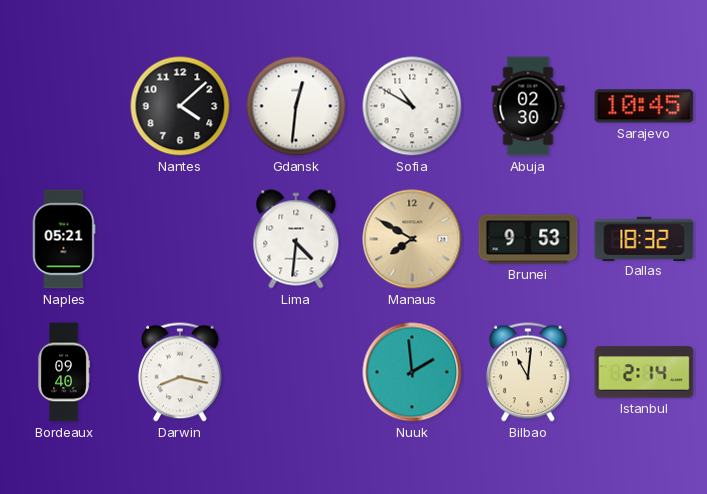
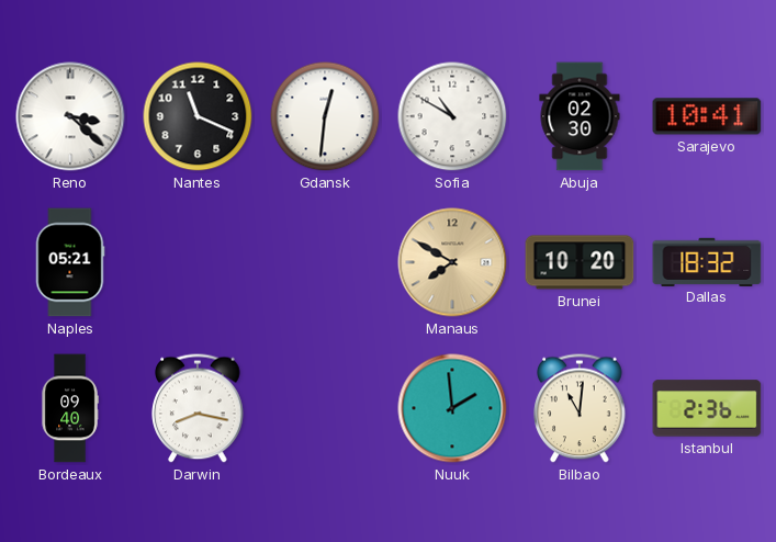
Reno: none -> 3:22
Nantes: 4:08 -> 11:19
Sarajevo: 10:45 -> 10:41
Lima: 4:31 -> none
Brunei: 9:53 -> 10:20
Istanbul: 2:14 -> 2:36
